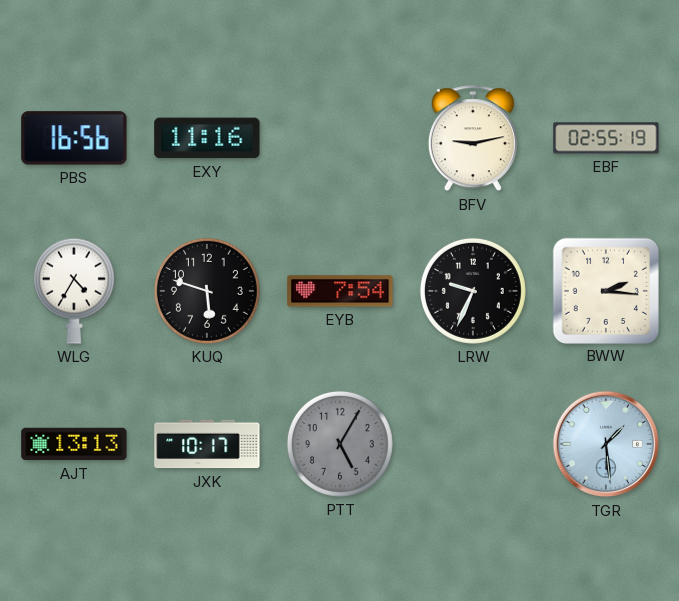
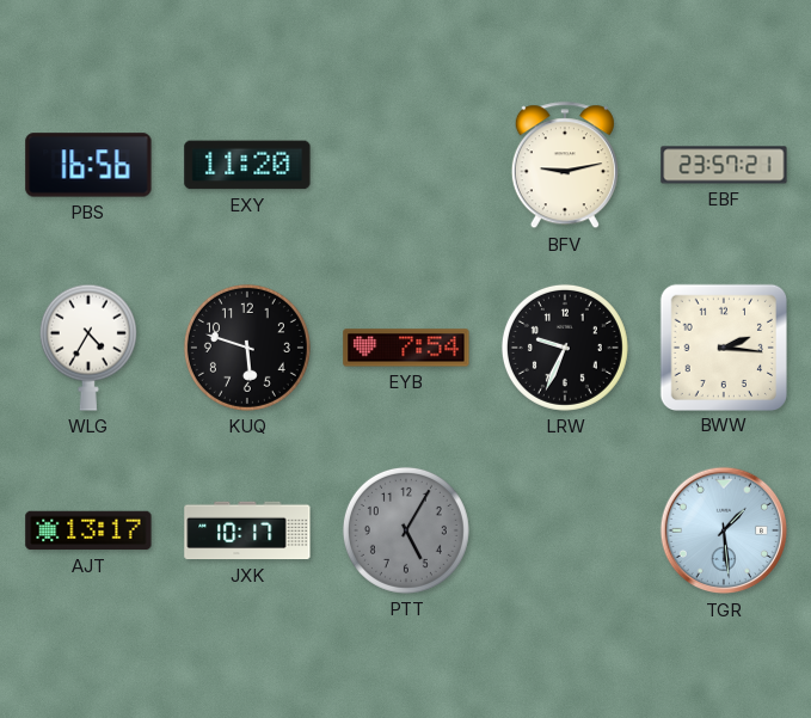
EXY: 11:16 -> 11:20
EBF: 02:55 -> 23:57
AJT: 13:13 -> 13:17
